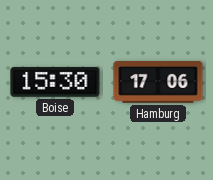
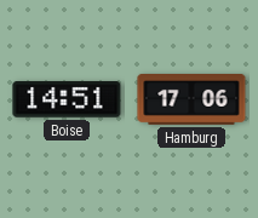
Boise: 15:30 -> 14:51
